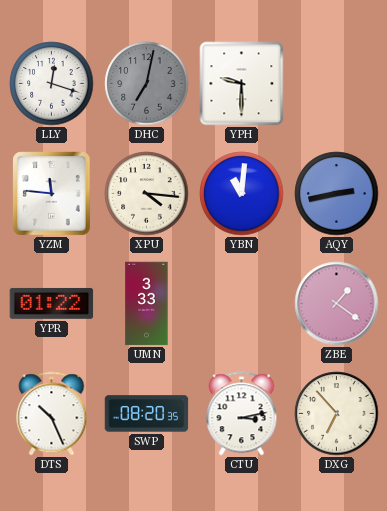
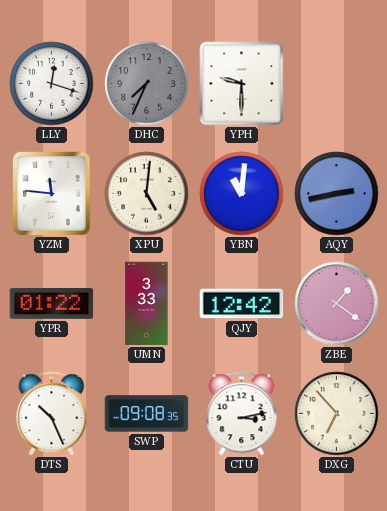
DHC: 7:02 -> 7:34
XPU: 4:16 -> 5:01
QJY: none -> 12:42
SWP: 08:20 -> 09:08
